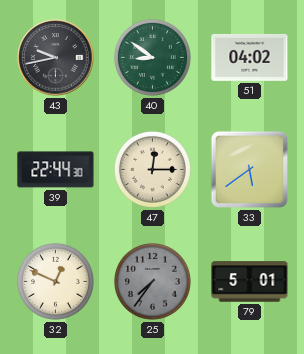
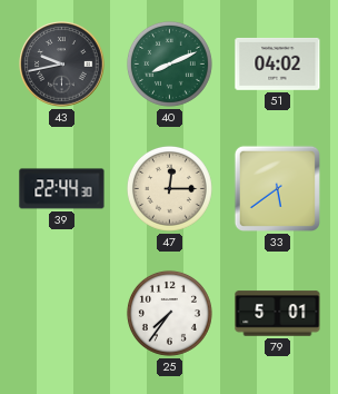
40: 8:51 -> 8:11
32: 12:49 -> none
25 dial: grey -> white
